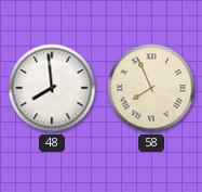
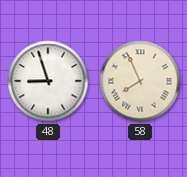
48: 7:59 -> 8:57
